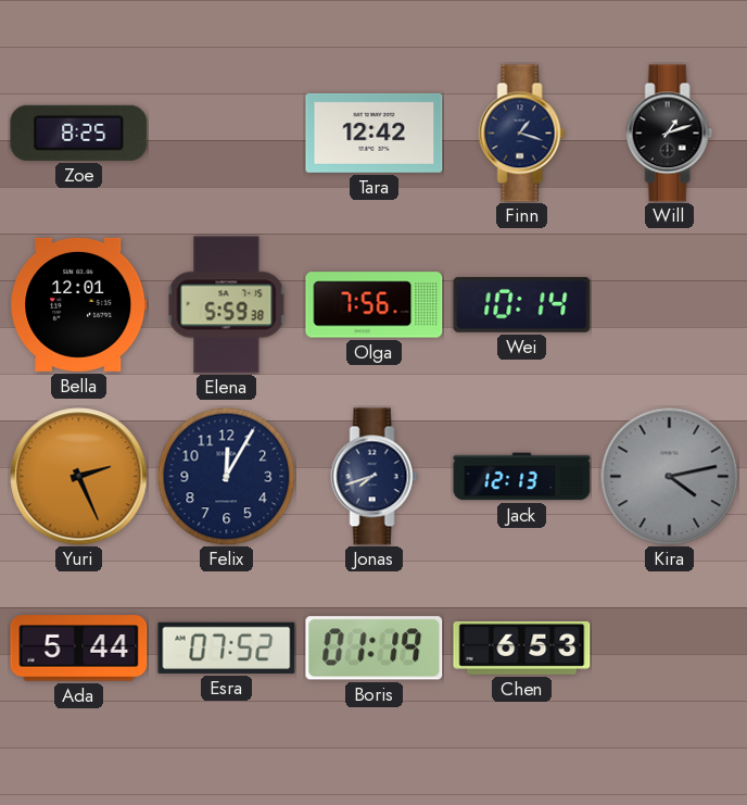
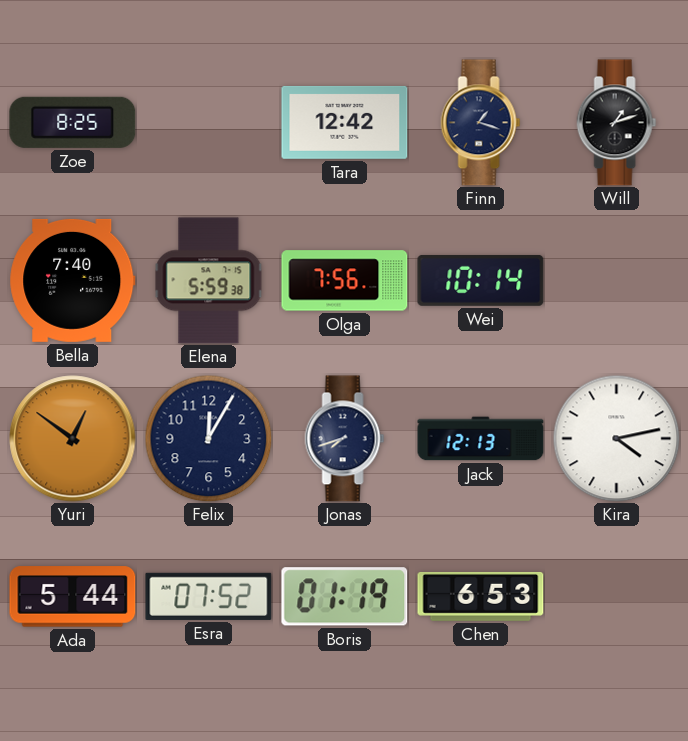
Bella: 12:01 -> 7:40
Yuri: 2:26 -> 12:51
Kira dial: grey -> white
